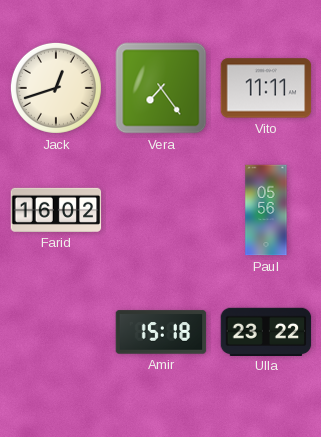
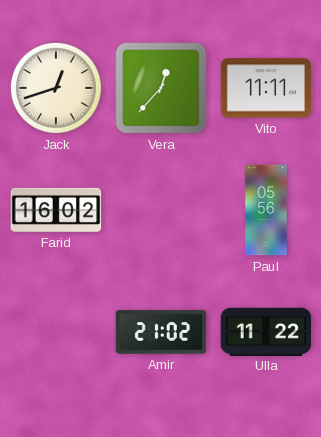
Vera: 7:24 -> 12:37
Amir: 15:18 -> 21:02
Ulla: 23:22 -> 11:22
